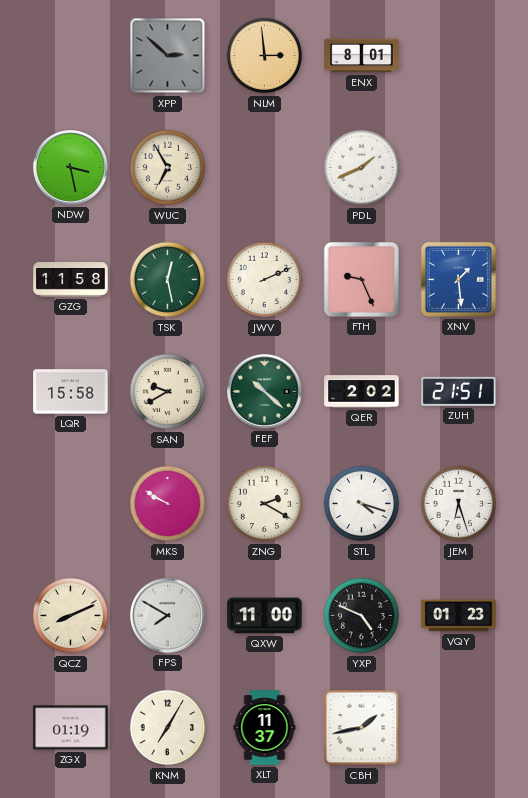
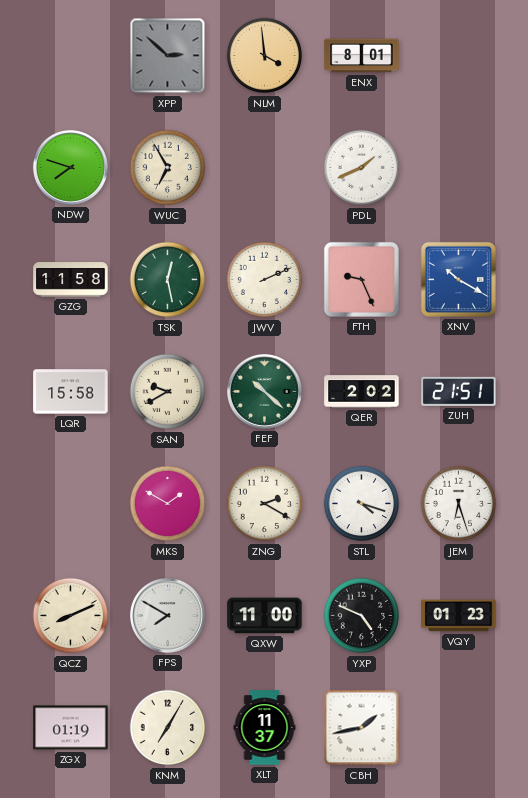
NLM: 2:59 -> 3:59
NDW: 3:28 -> 7:48
XNV: 1:29 -> 10:20
MKS: 9:50 -> 1:50
